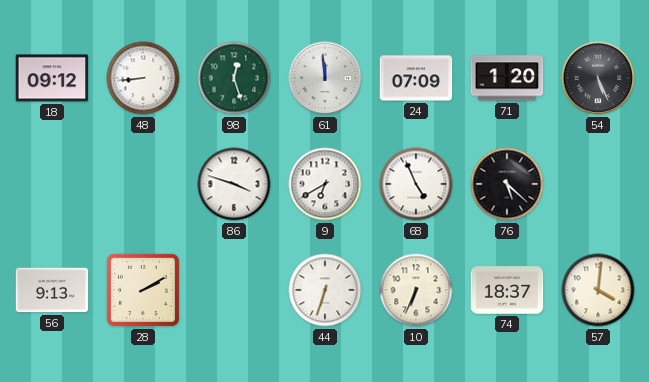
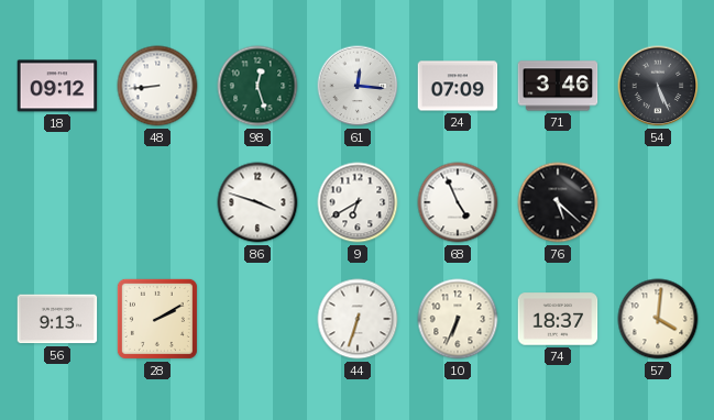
61: 11:59 -> 12:16
71: 1:20 -> 3:46
